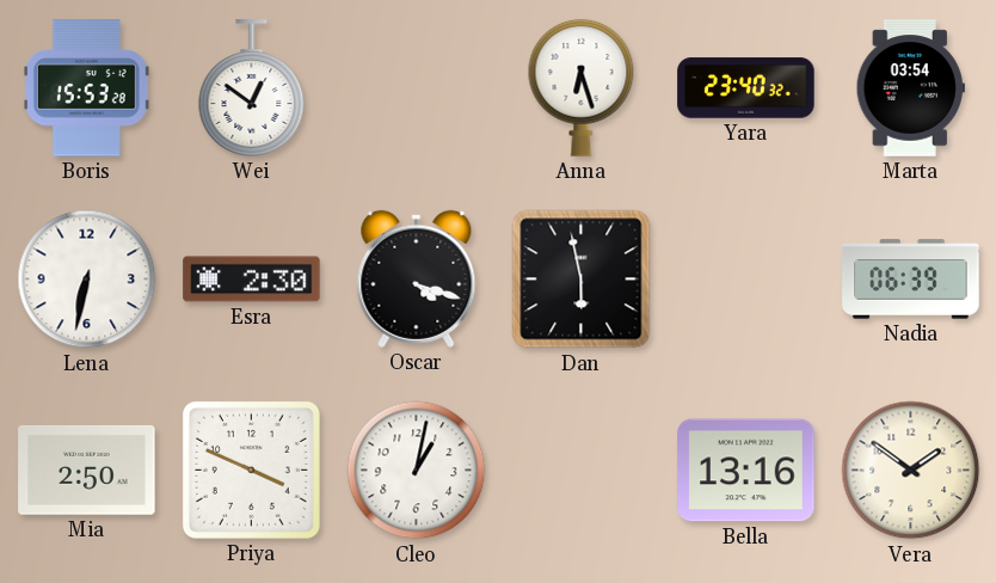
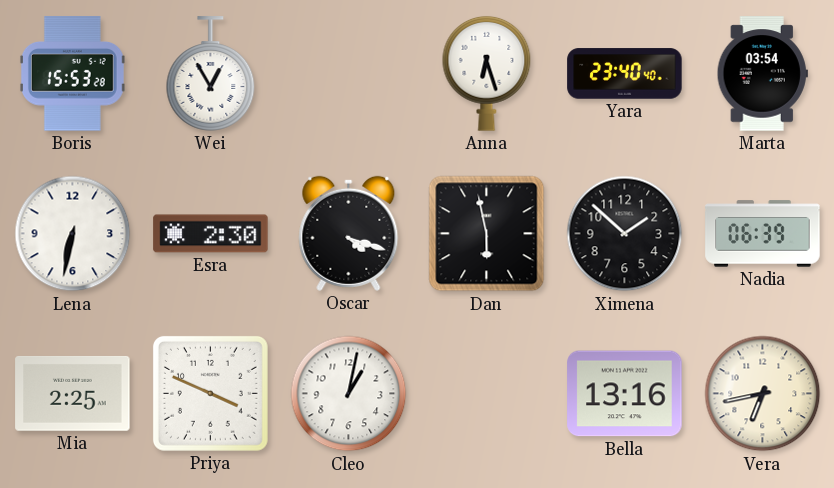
Wei: 12:51 -> 12:55
Yara: 23:40:32 -> 23:40:40
Ximena: none -> 1:52
Mia: 2:50 -> 2:25
Vera: 1:51 -> 6:43
